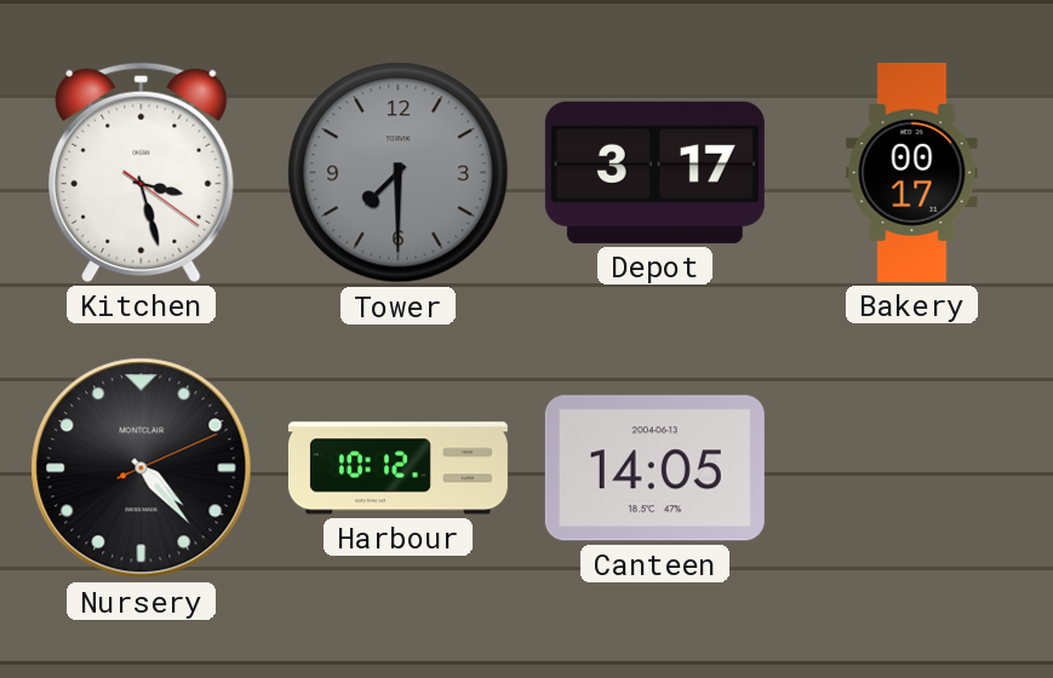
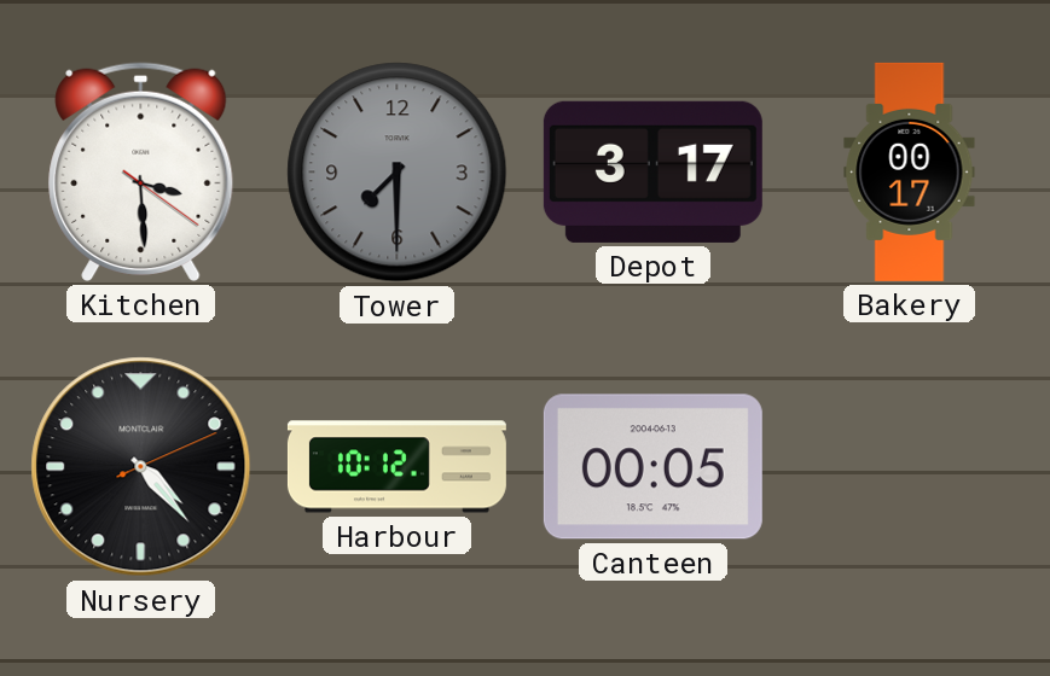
Kitchen: 3:27 -> 3:29
Canteen: 14:05 -> 00:05
